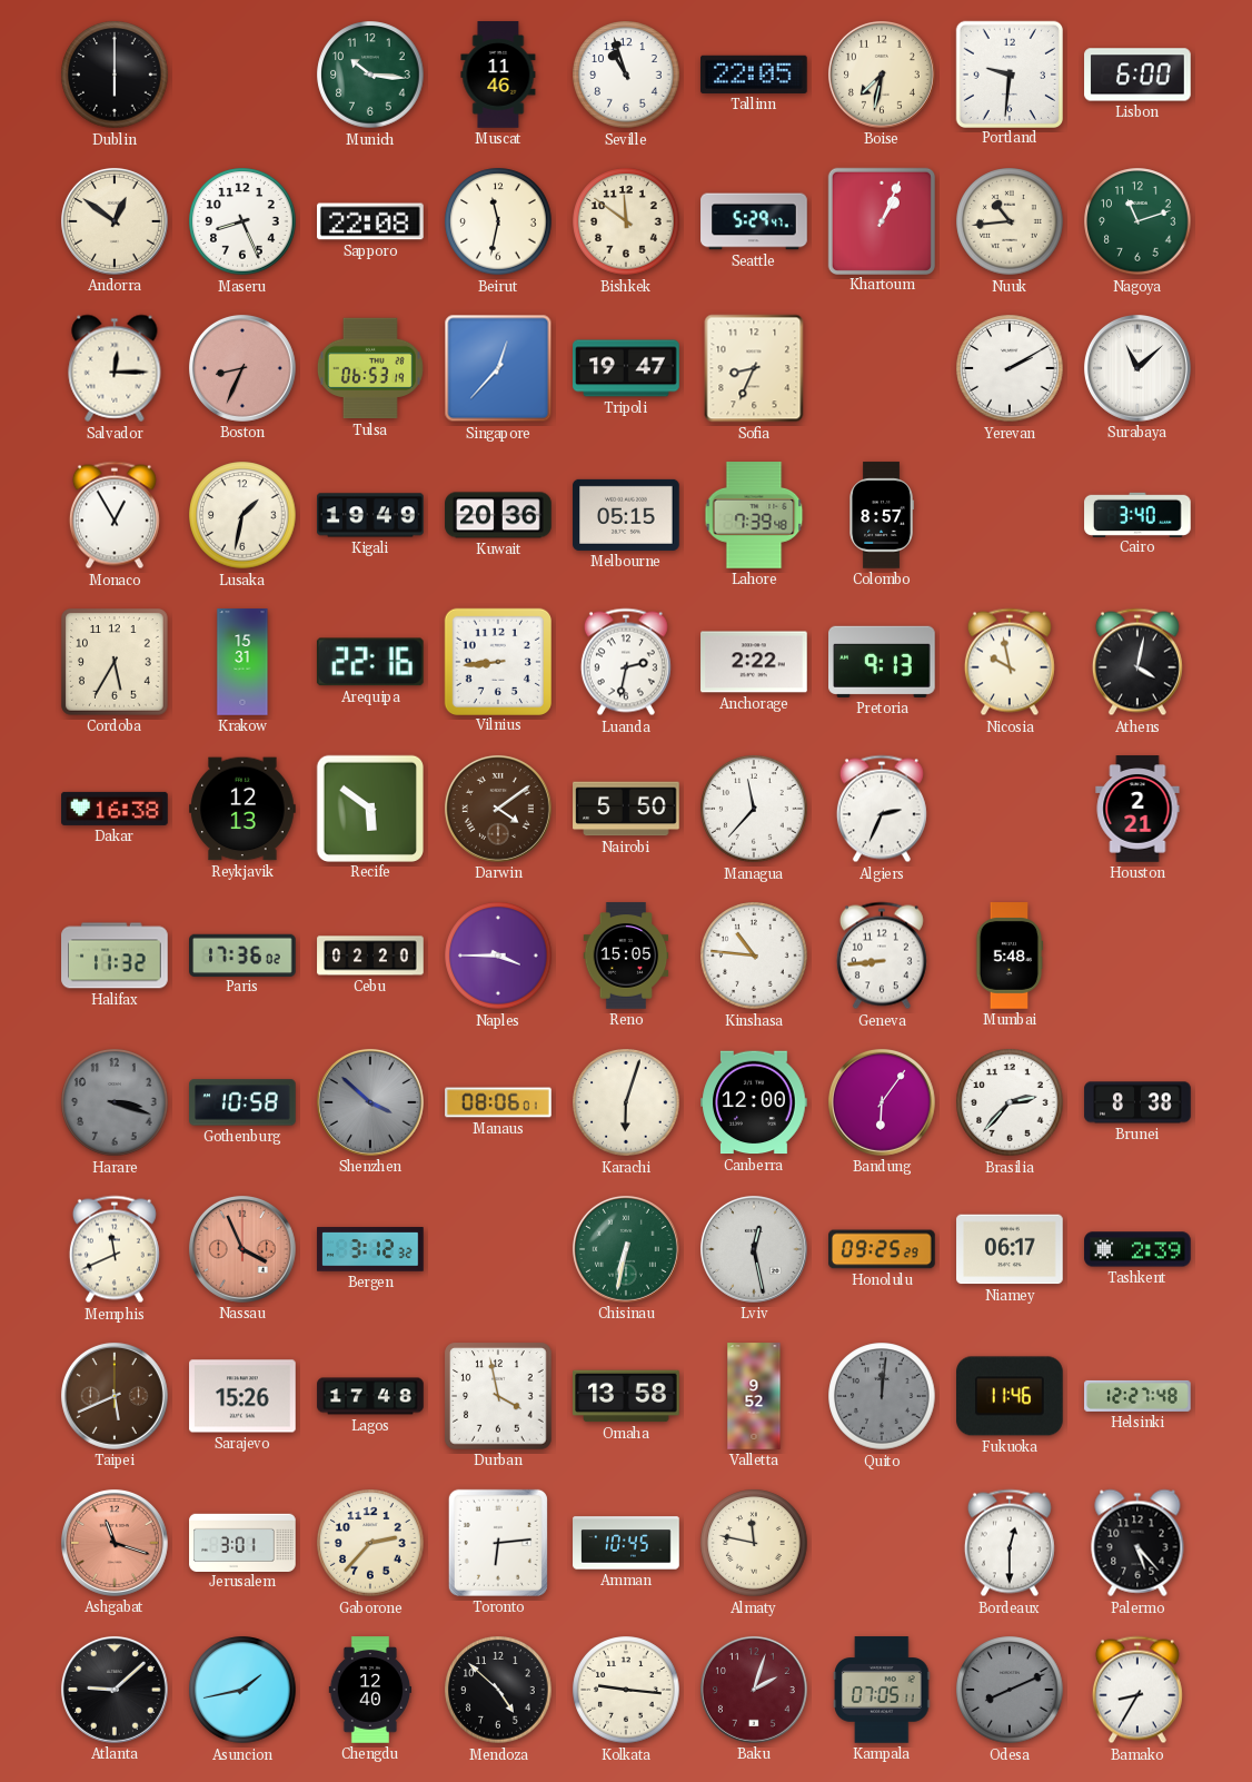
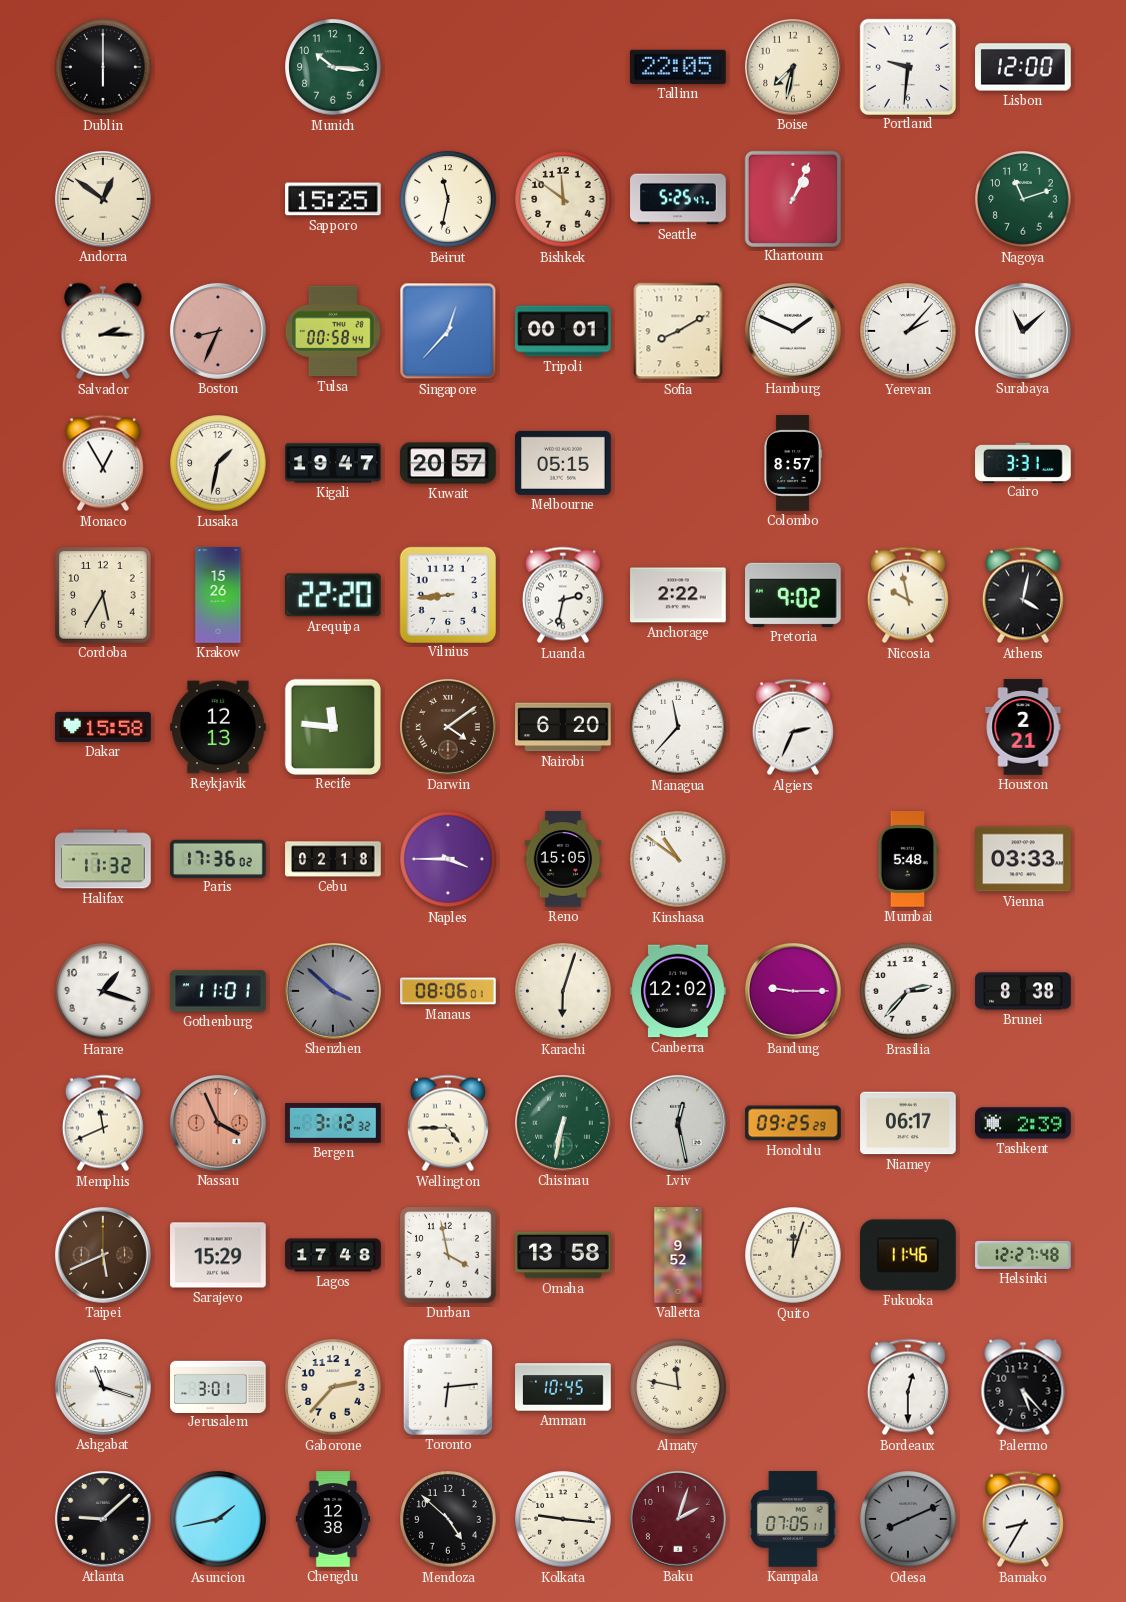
Muscat: 11:46 -> none
Seville: 10:57 -> none
Lisbon: 6:00 -> 12:00
Maseru: 8:26 -> none
Sapporo: 22:08 -> 15:25
Seattle: 5:29 -> 5:25
Nuuk: 10:44 -> none
Salvador: 12:15 -> 2:15
Tulsa: 06:53 -> 00:58
Tripoli: 19:47 -> 00:01
Sofia: 8:34 -> 8:10
Hamburg: none -> 1:49
Yerevan: 2:10 -> 2:07
Kigali: 19:49 -> 19:47
Kuwait: 20:36 -> 20:57
Lahore: 7:39 -> none
Cairo: 3:40 -> 3:31
Krakow: 15:31 -> 15:26
Arequipa: 22:16 -> 22:20
Pretoria: 9:13 -> 9:02
Dakar: 16:38 -> 15:58
Recife: 5:51 -> 11:46
Nairobi: 5:50 -> 6:20
Cebu: 02:20 -> 02:18
Kinshasa: 10:46 -> 10:51
Geneva: 8:44 -> none
Vienna: none -> 03:33
Harare: 3:18 -> 1:18
Harare dial: grey -> white
Gothenburg: 10:58 -> 11:01
Canberra: 12:00 -> 12:02
Bandung: 6:06 -> 9:15
Wellington: none -> 4:45
Sarajevo: 15:26 -> 15:29
Quito: 12:01 -> 12:03
Quito dial: grey -> cream
Ashgabat dial: salmon -> white
Chengdu: 12:40 -> 12:38
